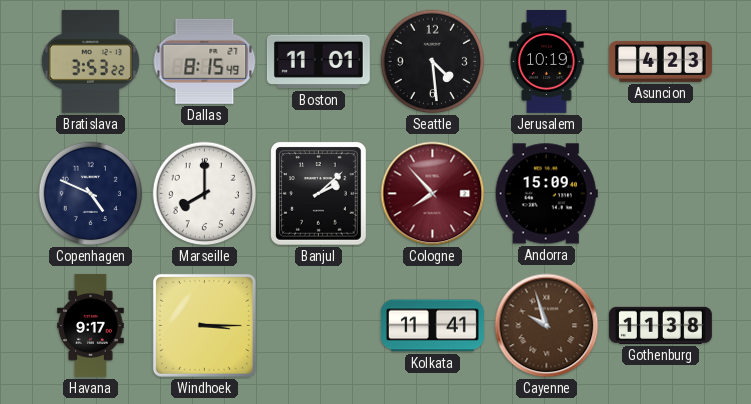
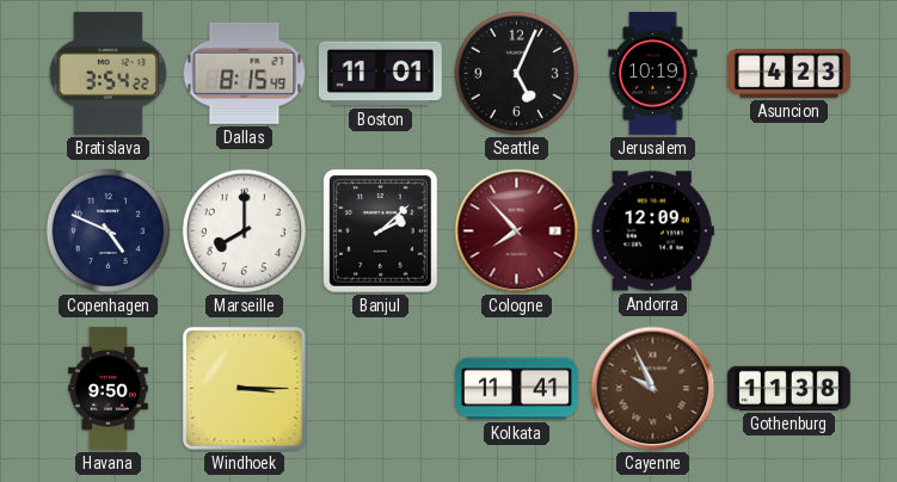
Bratislava: 3:53 -> 3:54
Seattle: 4:29 -> 5:04
Andorra: 15:09 -> 12:09
Havana: 9:17 -> 9:50
Cayenne: 9:57 -> 9:56
